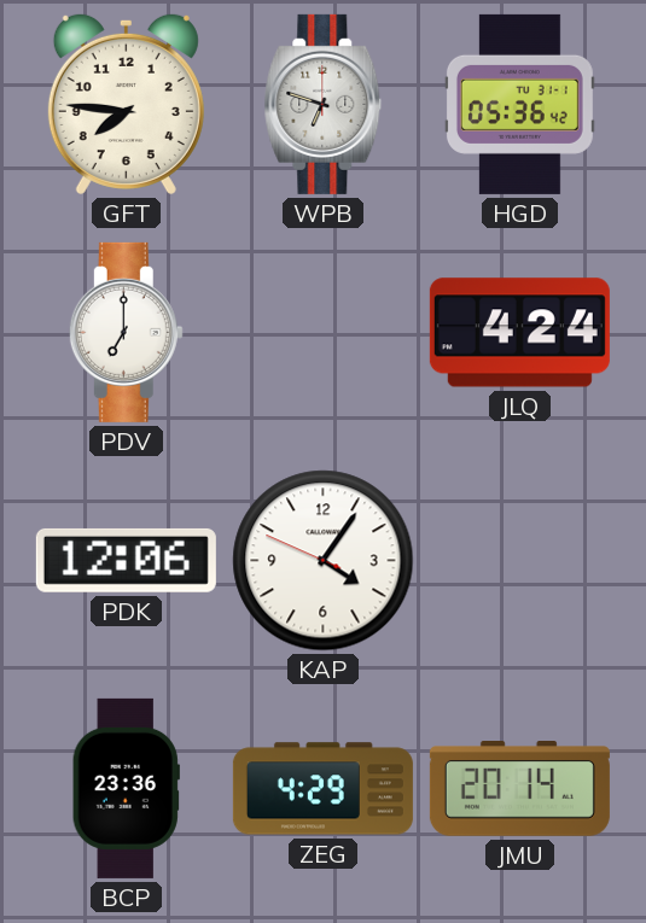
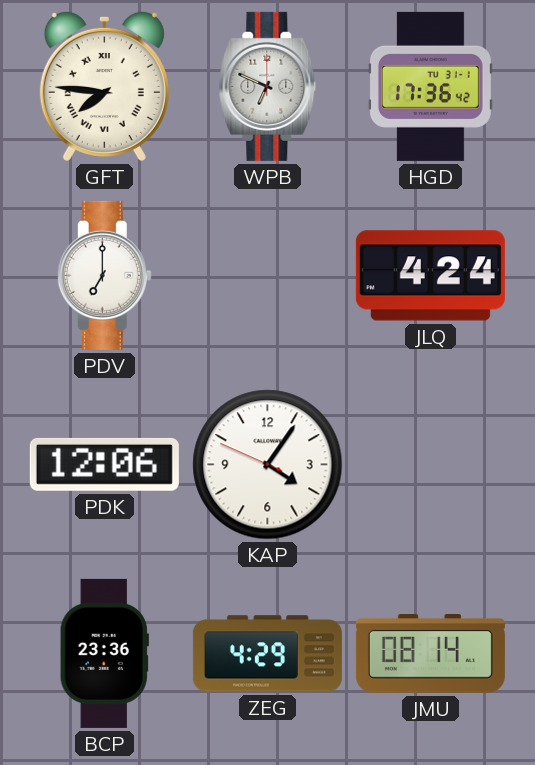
GFT numerals: Arabic -> Roman
WPB: 6:48 -> 6:49
HGD: 05:36 -> 17:36
JMU: 20:14 -> 08:14
